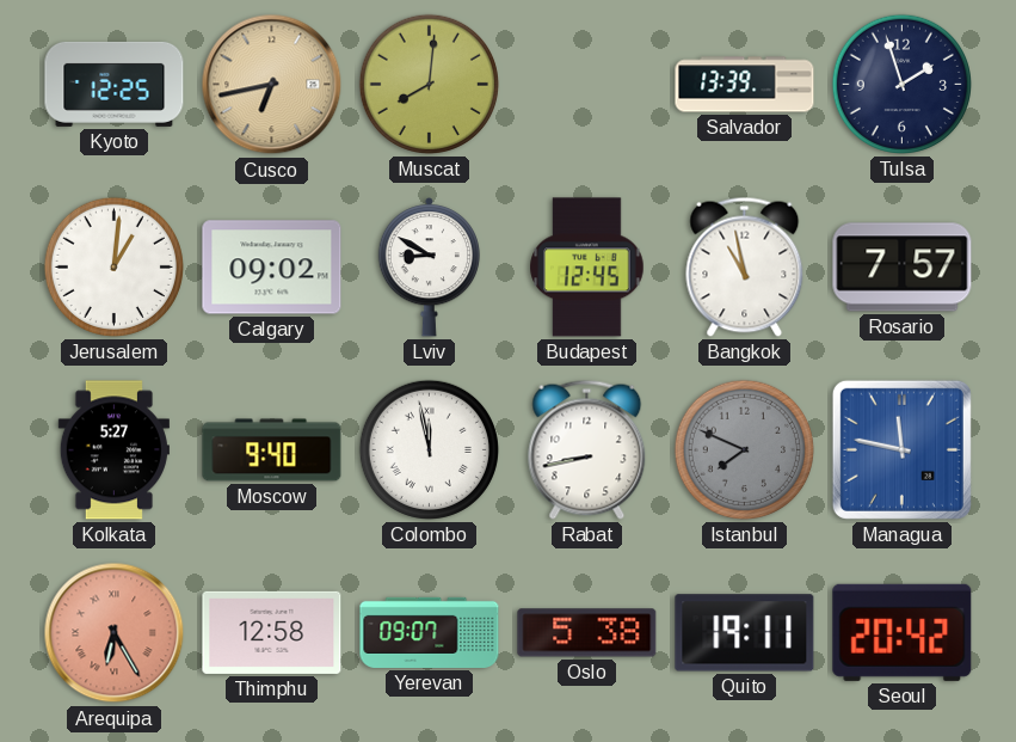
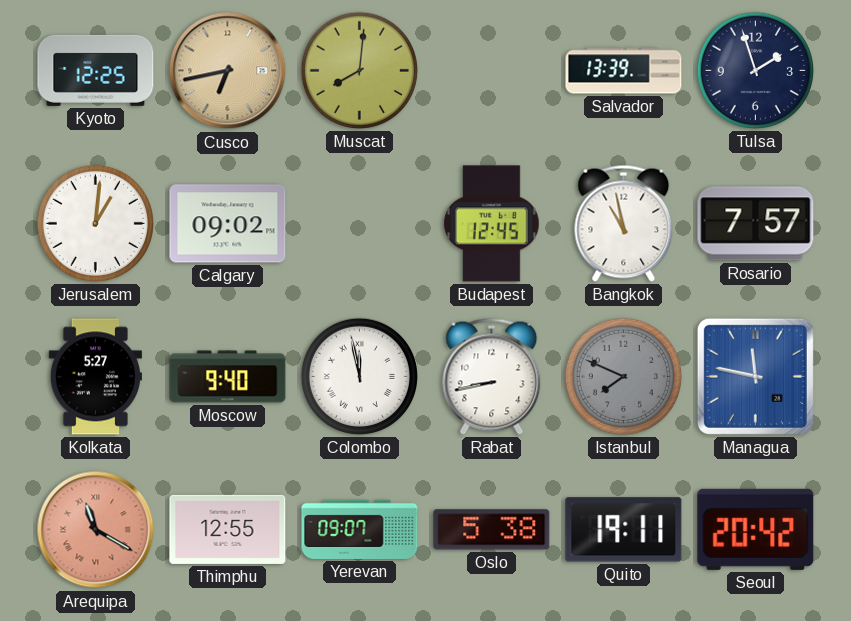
Lviv: 8:50 -> none
Arequipa: 6:25 -> 11:20
Thimphu: 12:58 -> 12:55
